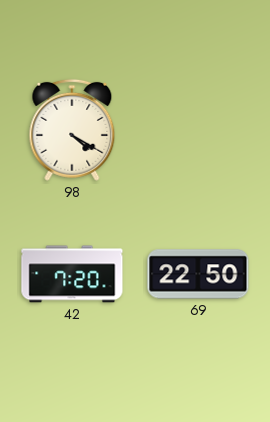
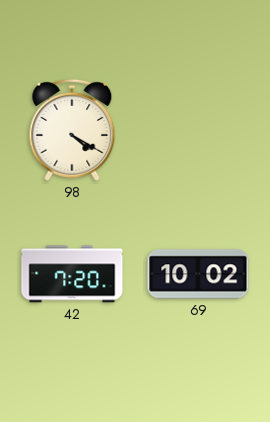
69: 22:50 -> 10:02
